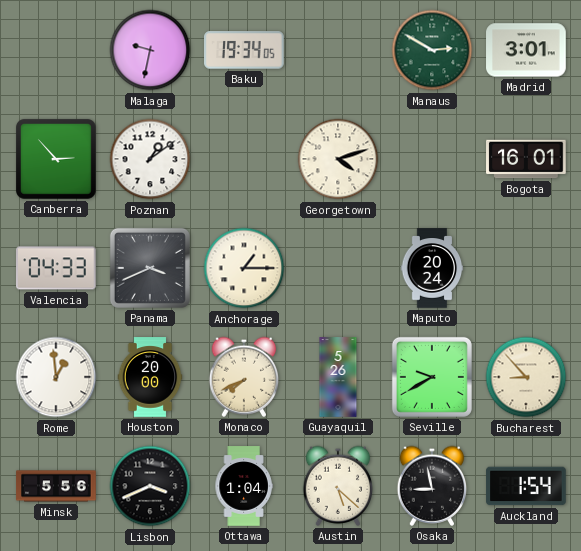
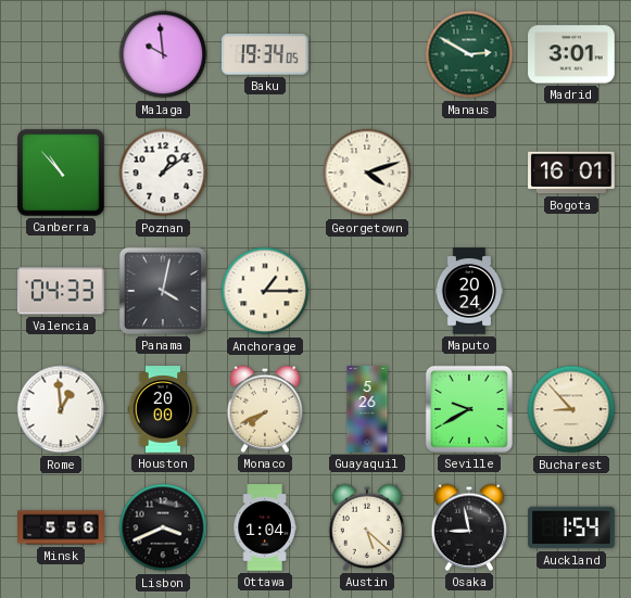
Malaga: 9:32 -> 9:59
Canberra: 2:53 -> 10:53
Panama: 3:41 -> 4:02
